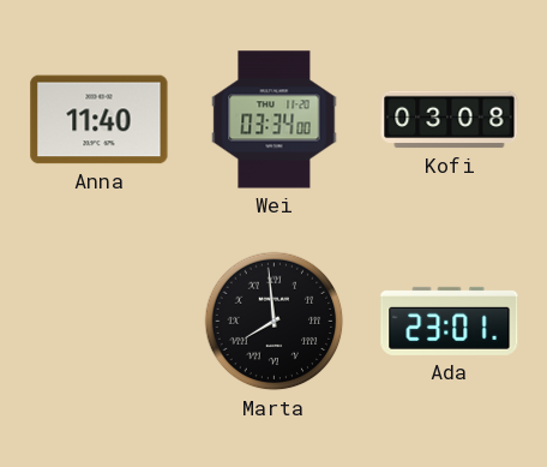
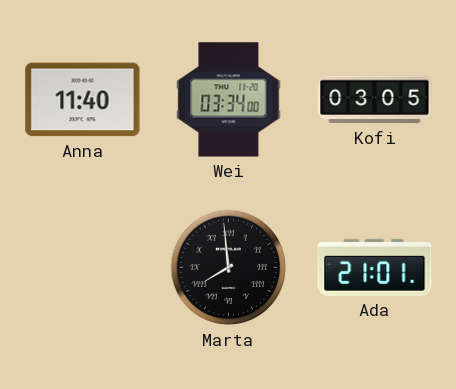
Kofi: 03:08 -> 03:05
Ada: 23:01 -> 21:01
